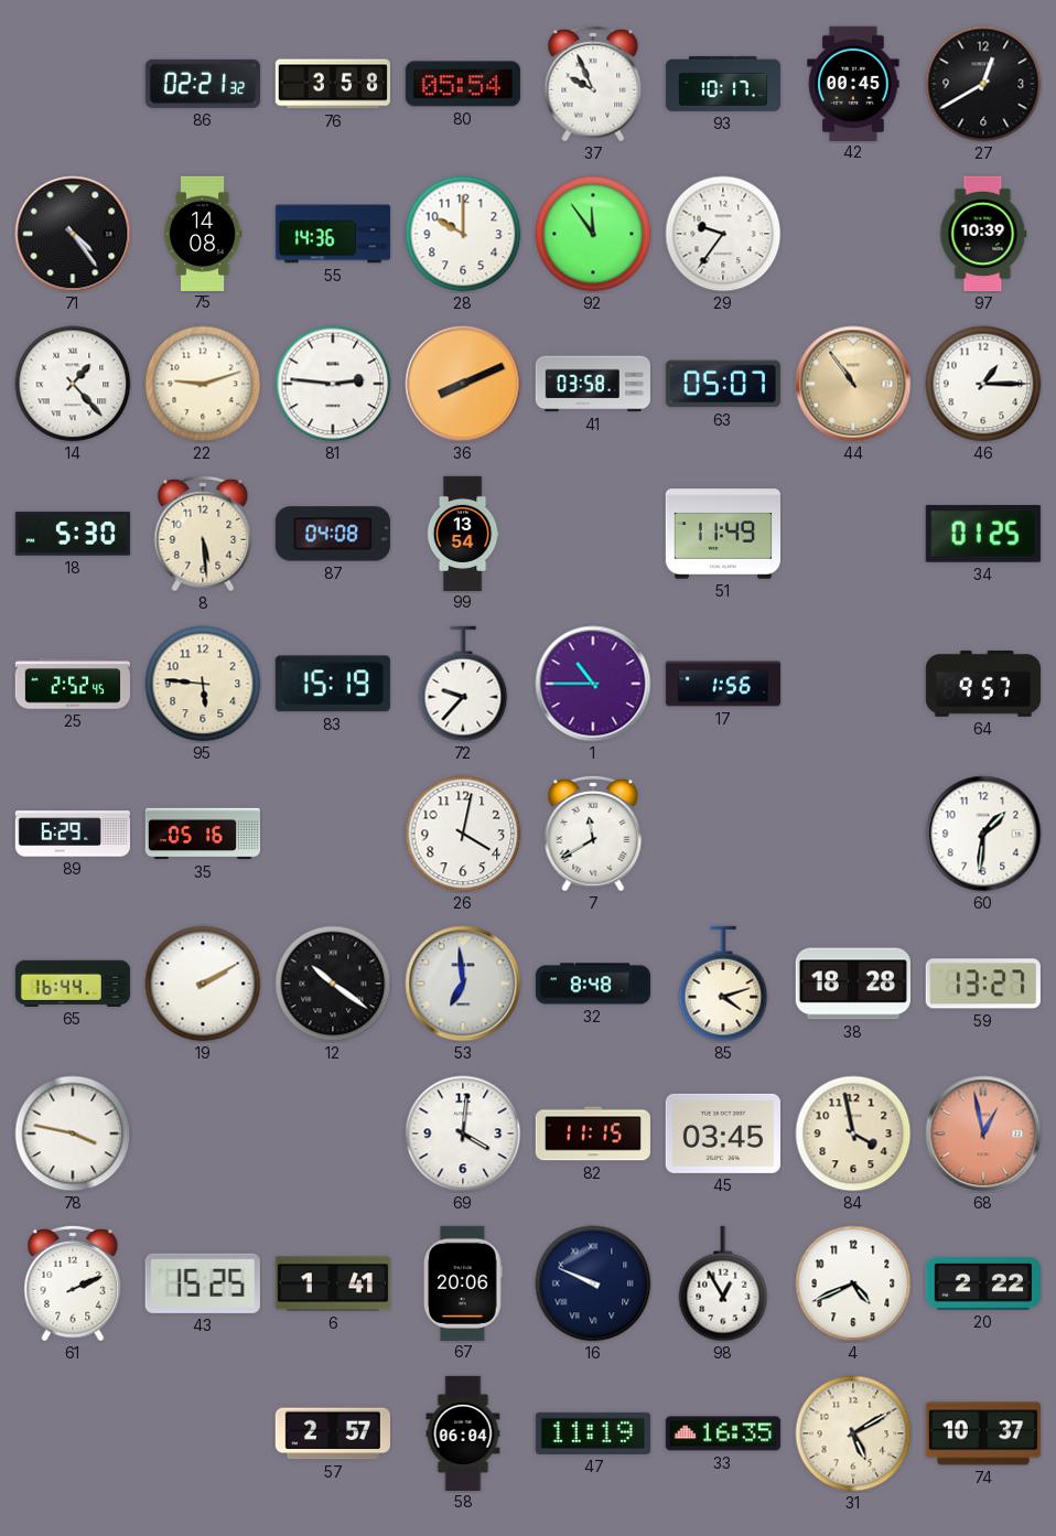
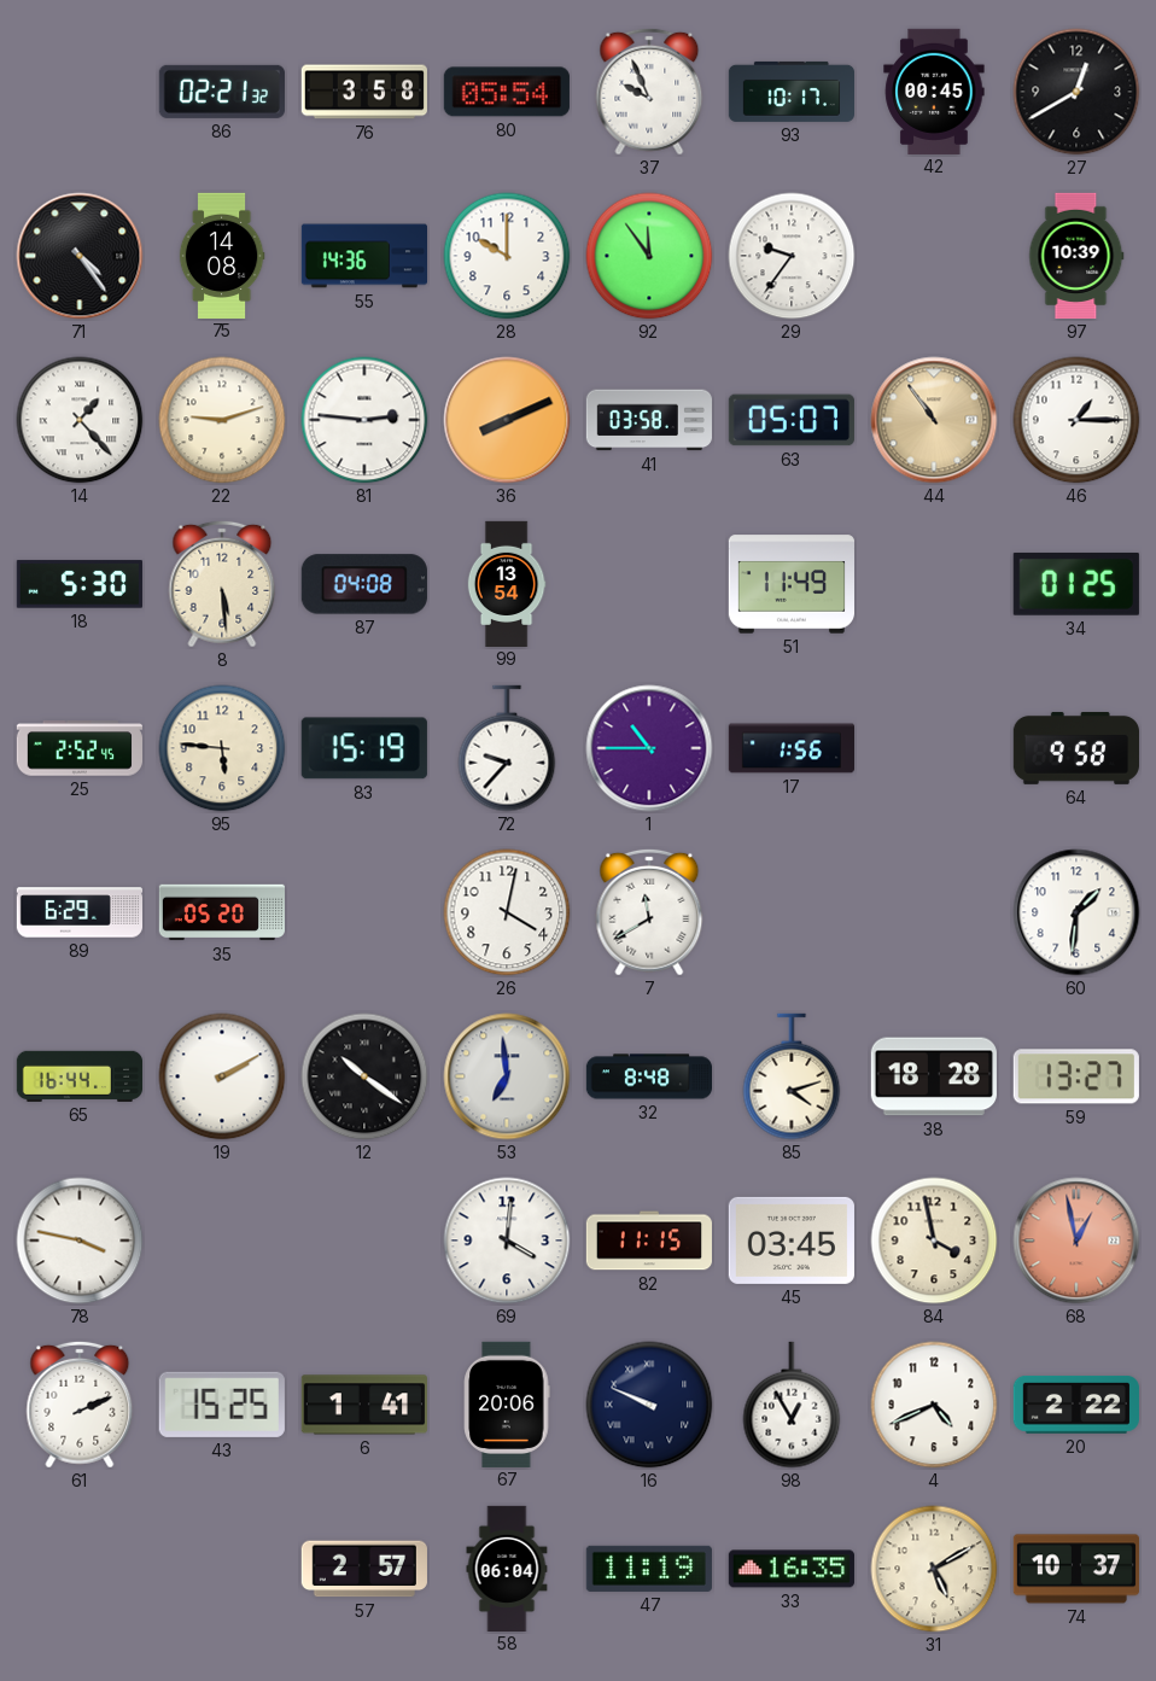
64: 9:57 -> 9:58
35: 05:16 -> 05:20
